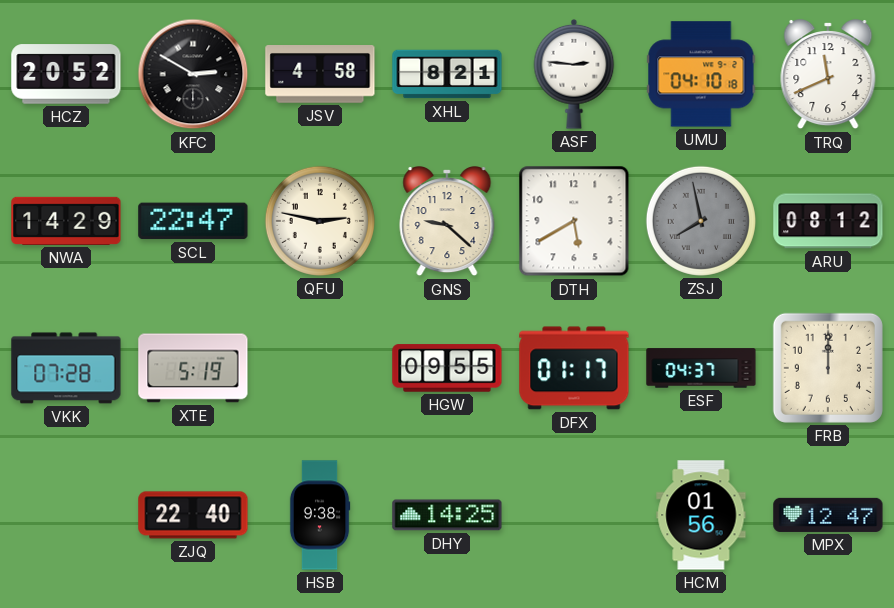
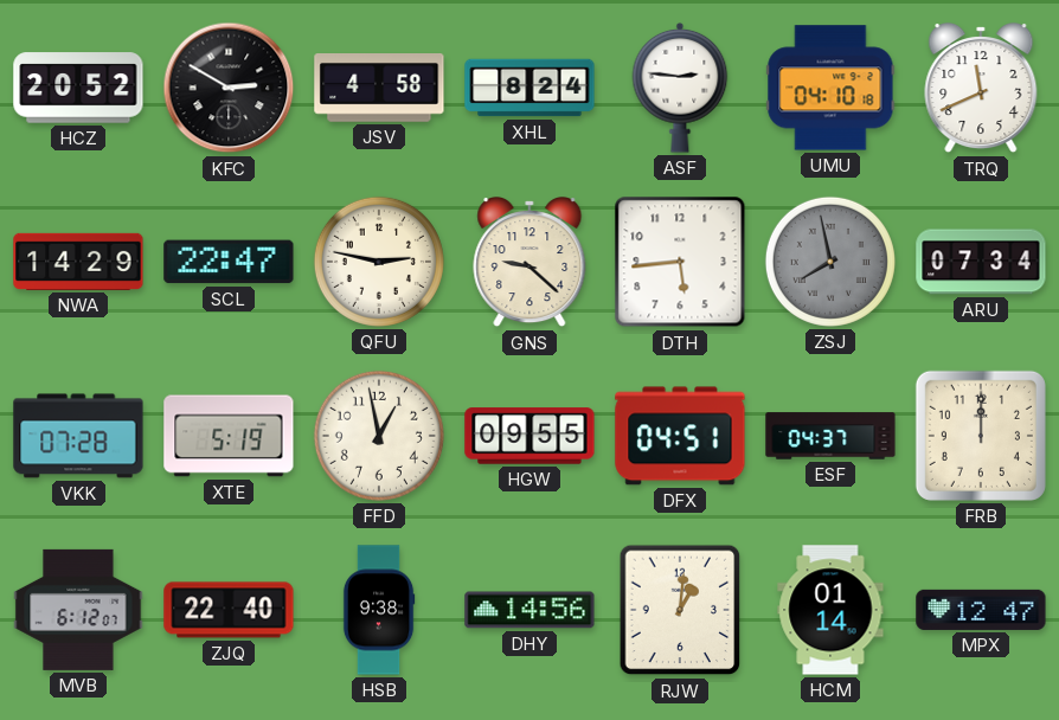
XHL: 8:21 -> 8:24
DTH: 5:40 -> 5:44
ARU: 08:12 -> 07:34
FFD: none -> 12:58
DFX: 01:17 -> 04:51
MVB: none -> 6:12
DHY: 14:25 -> 14:56
RJW: none -> 1:01
HCM: 01:56 -> 01:14
